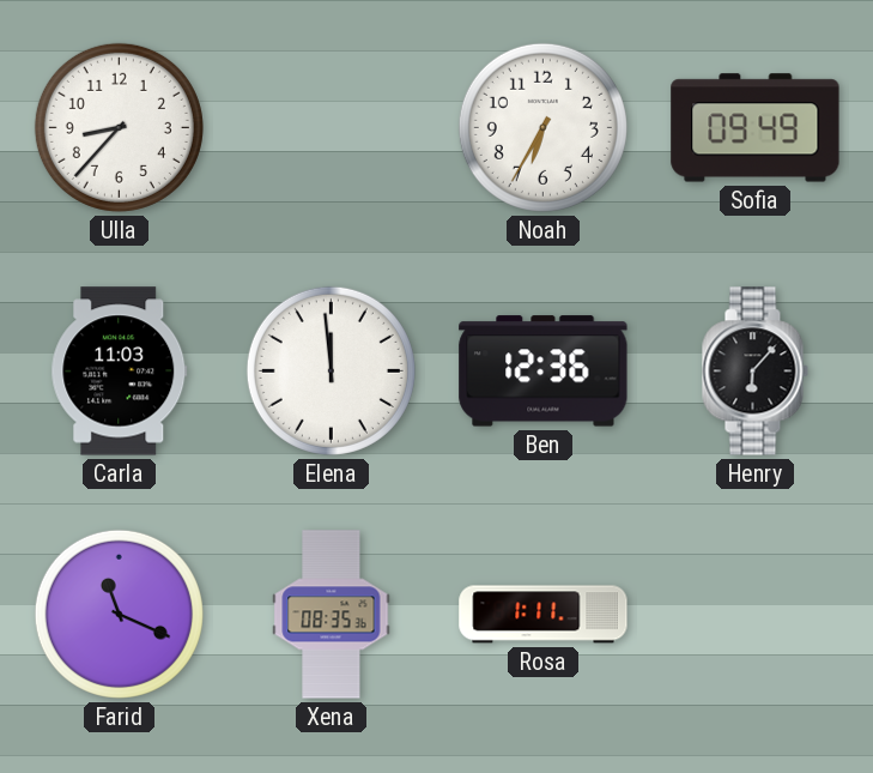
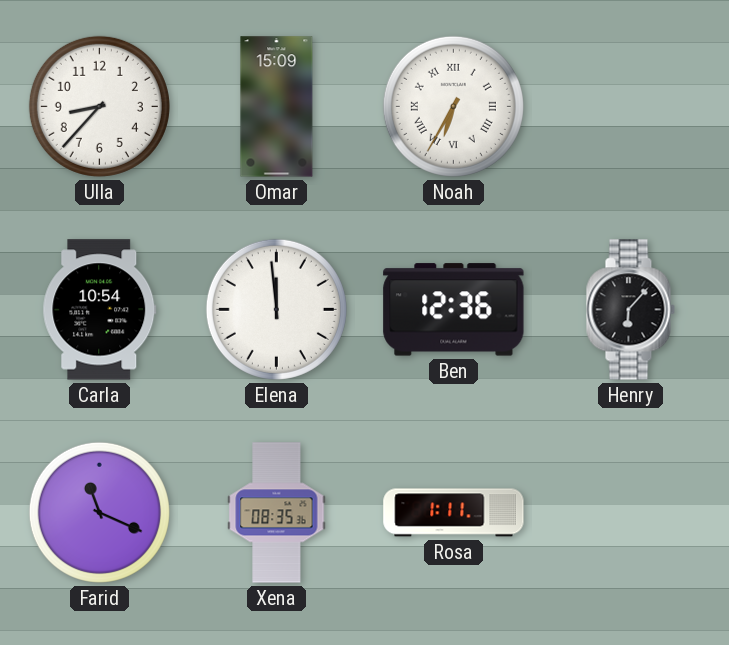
Omar: none -> 15:09
Noah numerals: Arabic -> Roman
Sofia: 09:49 -> none
Carla: 11:03 -> 10:54
